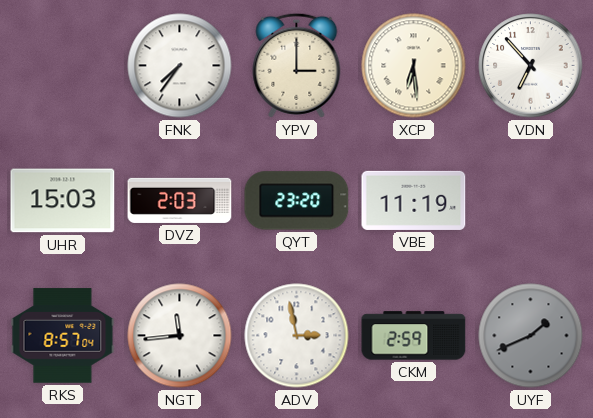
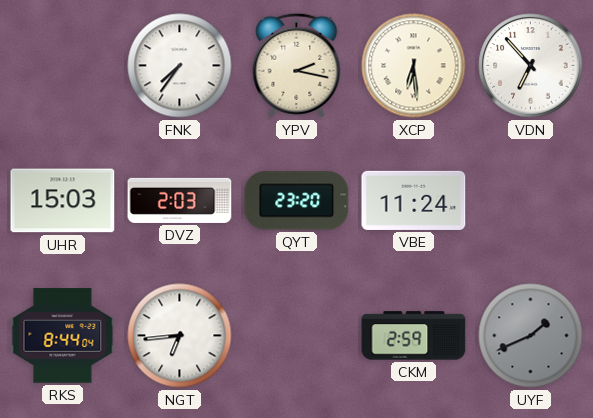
YPV: 3:00 -> 2:17
VBE: 11:19 -> 11:24
RKS: 8:57 -> 8:44
NGT: 11:44 -> 6:44
ADV: 2:58 -> none
